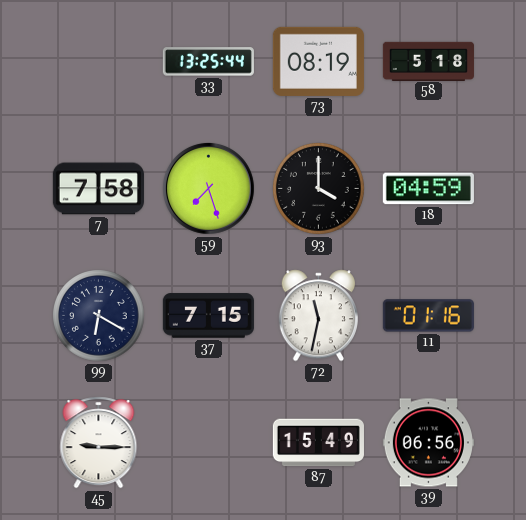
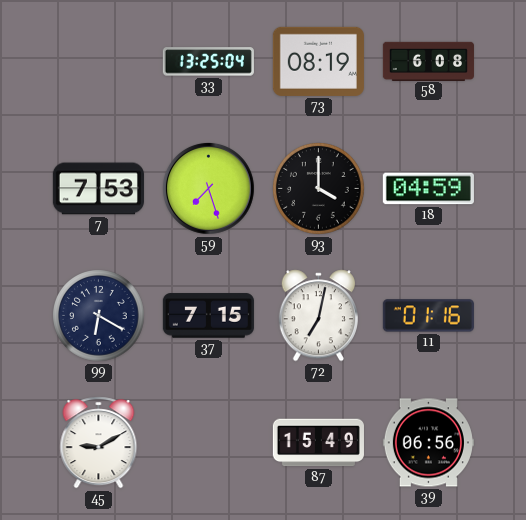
33: 13:25:44 -> 13:25:04
58: 5:18 -> 6:08
7: 7:58 -> 7:53
72: 11:32 -> 7:02
45: 9:15 -> 9:10
